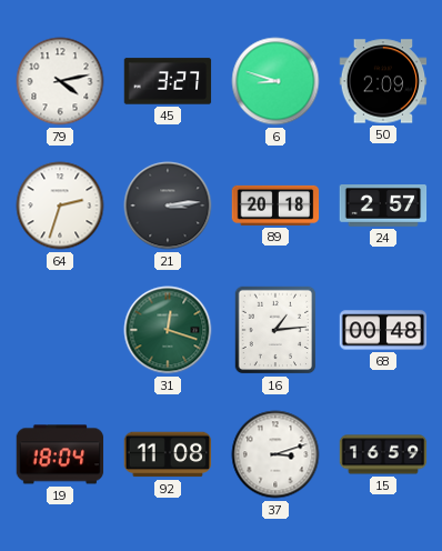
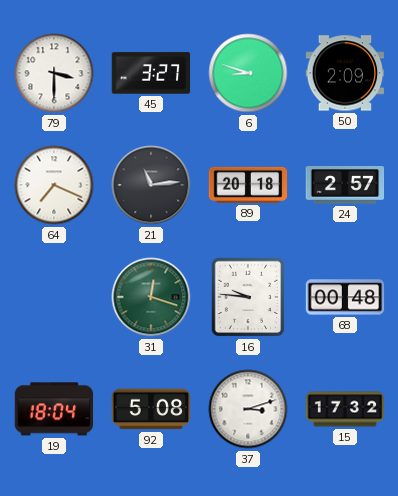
79: 4:13 -> 3:30
64: 2:33 -> 7:19
21: 3:14 -> 11:14
16: 1:14 -> 9:46
92: 11:08 -> 5:08
15: 16:59 -> 17:32
